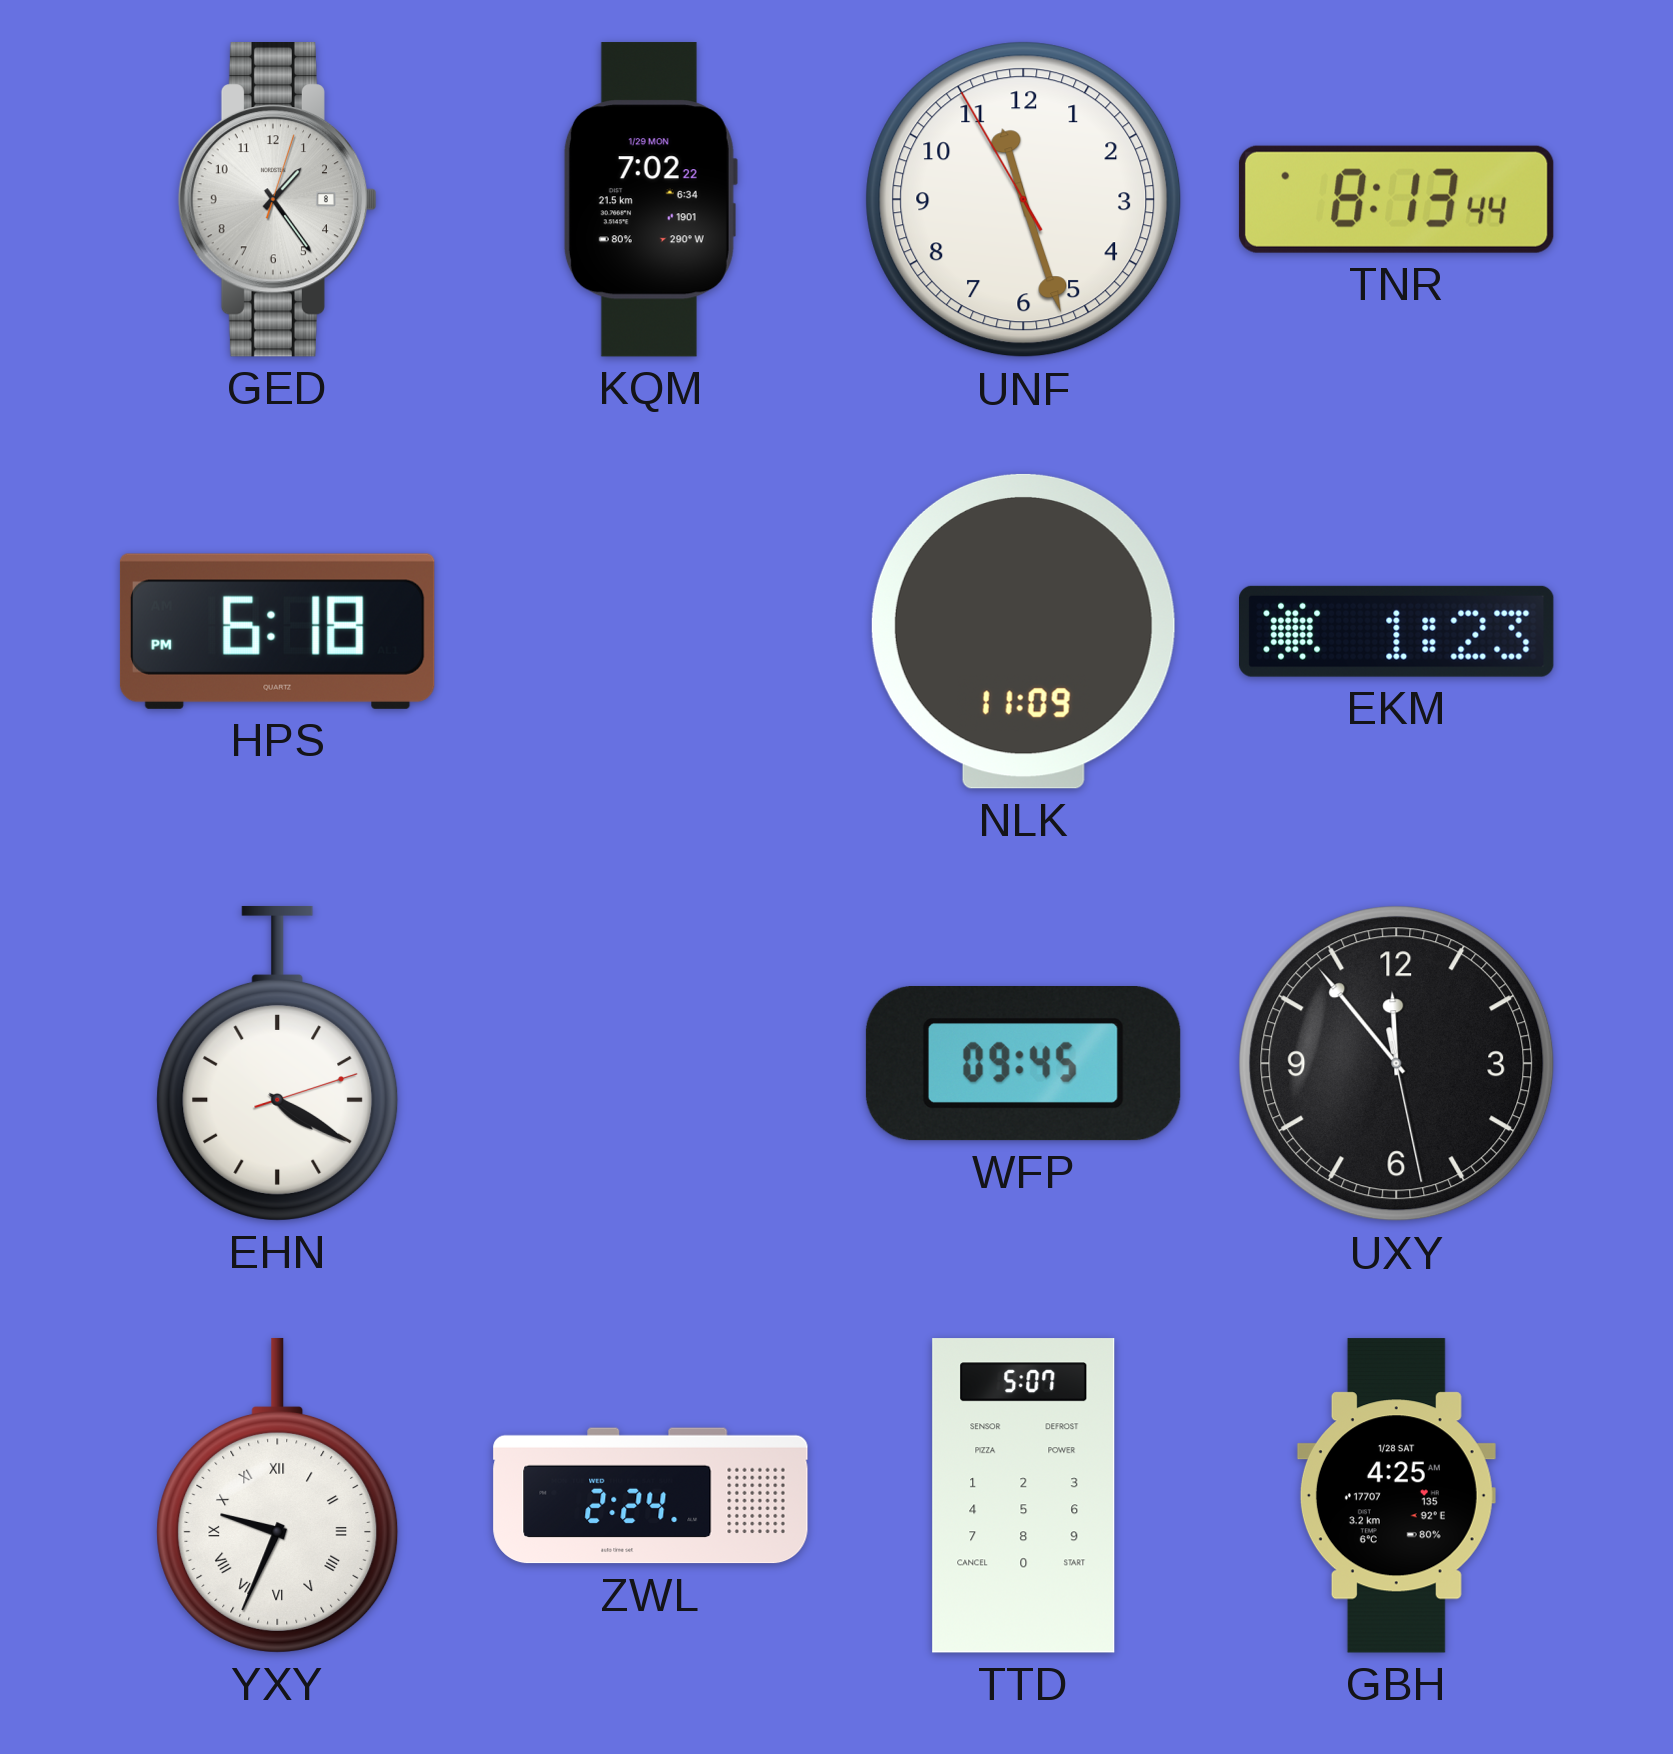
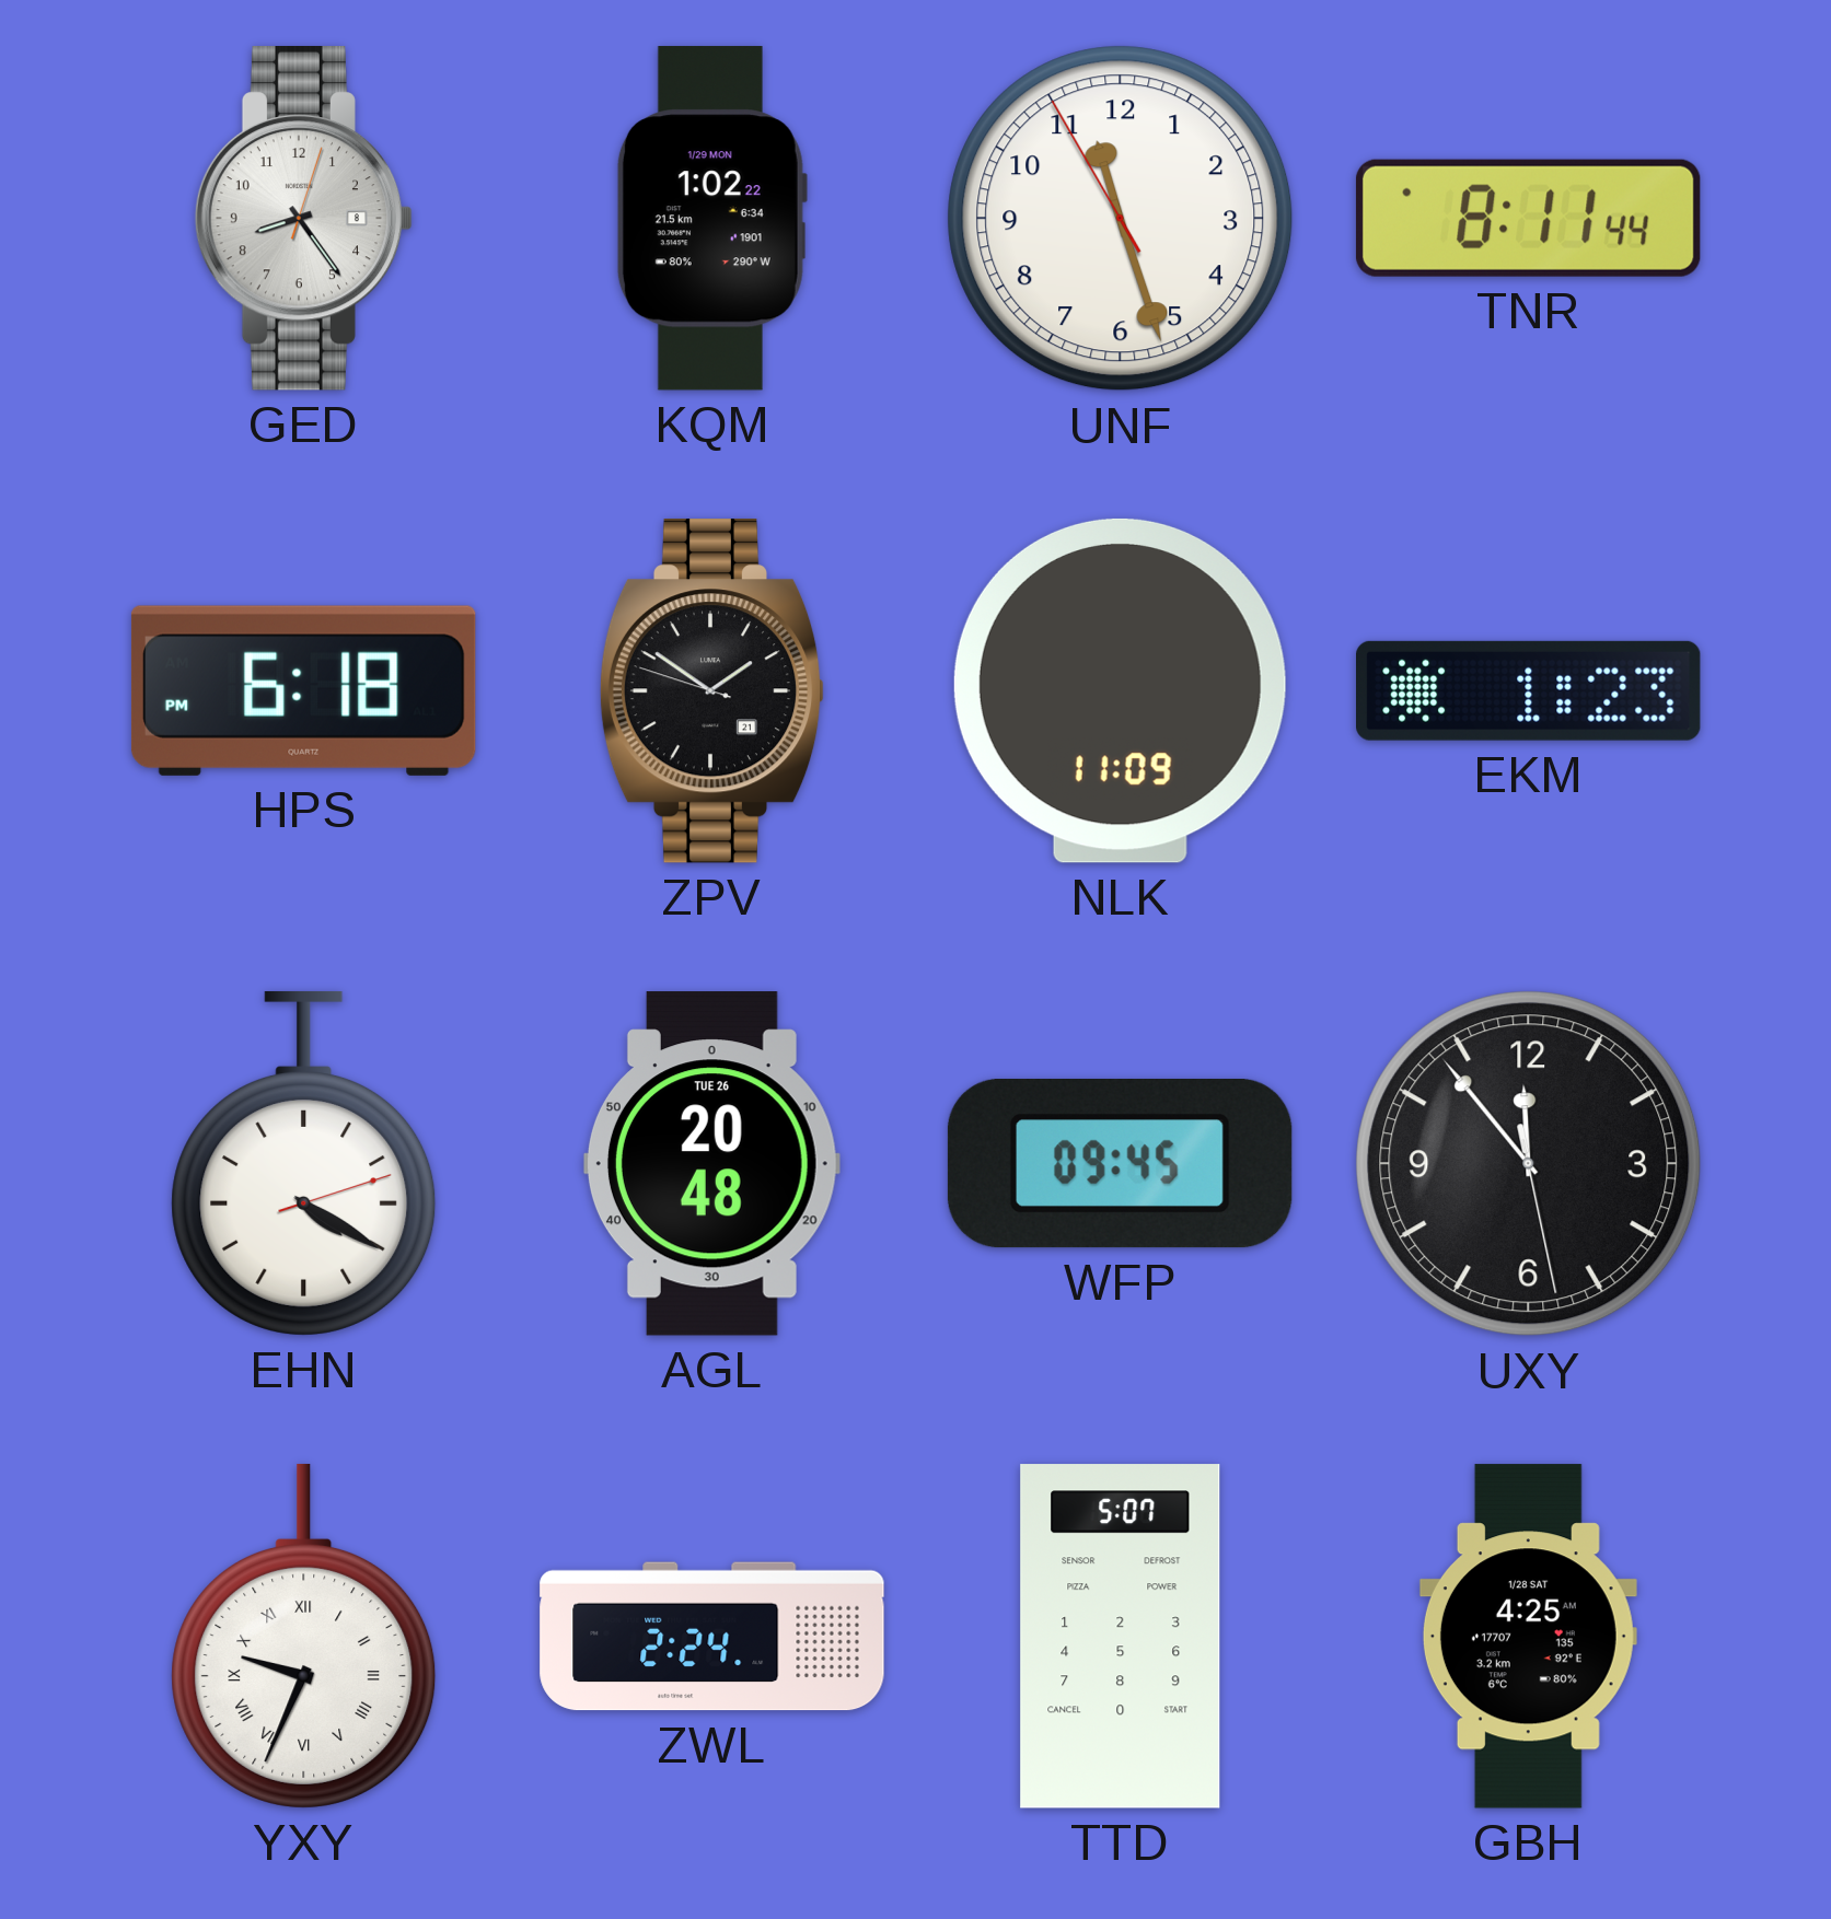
GED: 1:24 -> 8:24
KQM: 7:02 -> 1:02
TNR: 8:13 -> 8:11
ZPV: none -> 1:50
AGL: none -> 20:48
